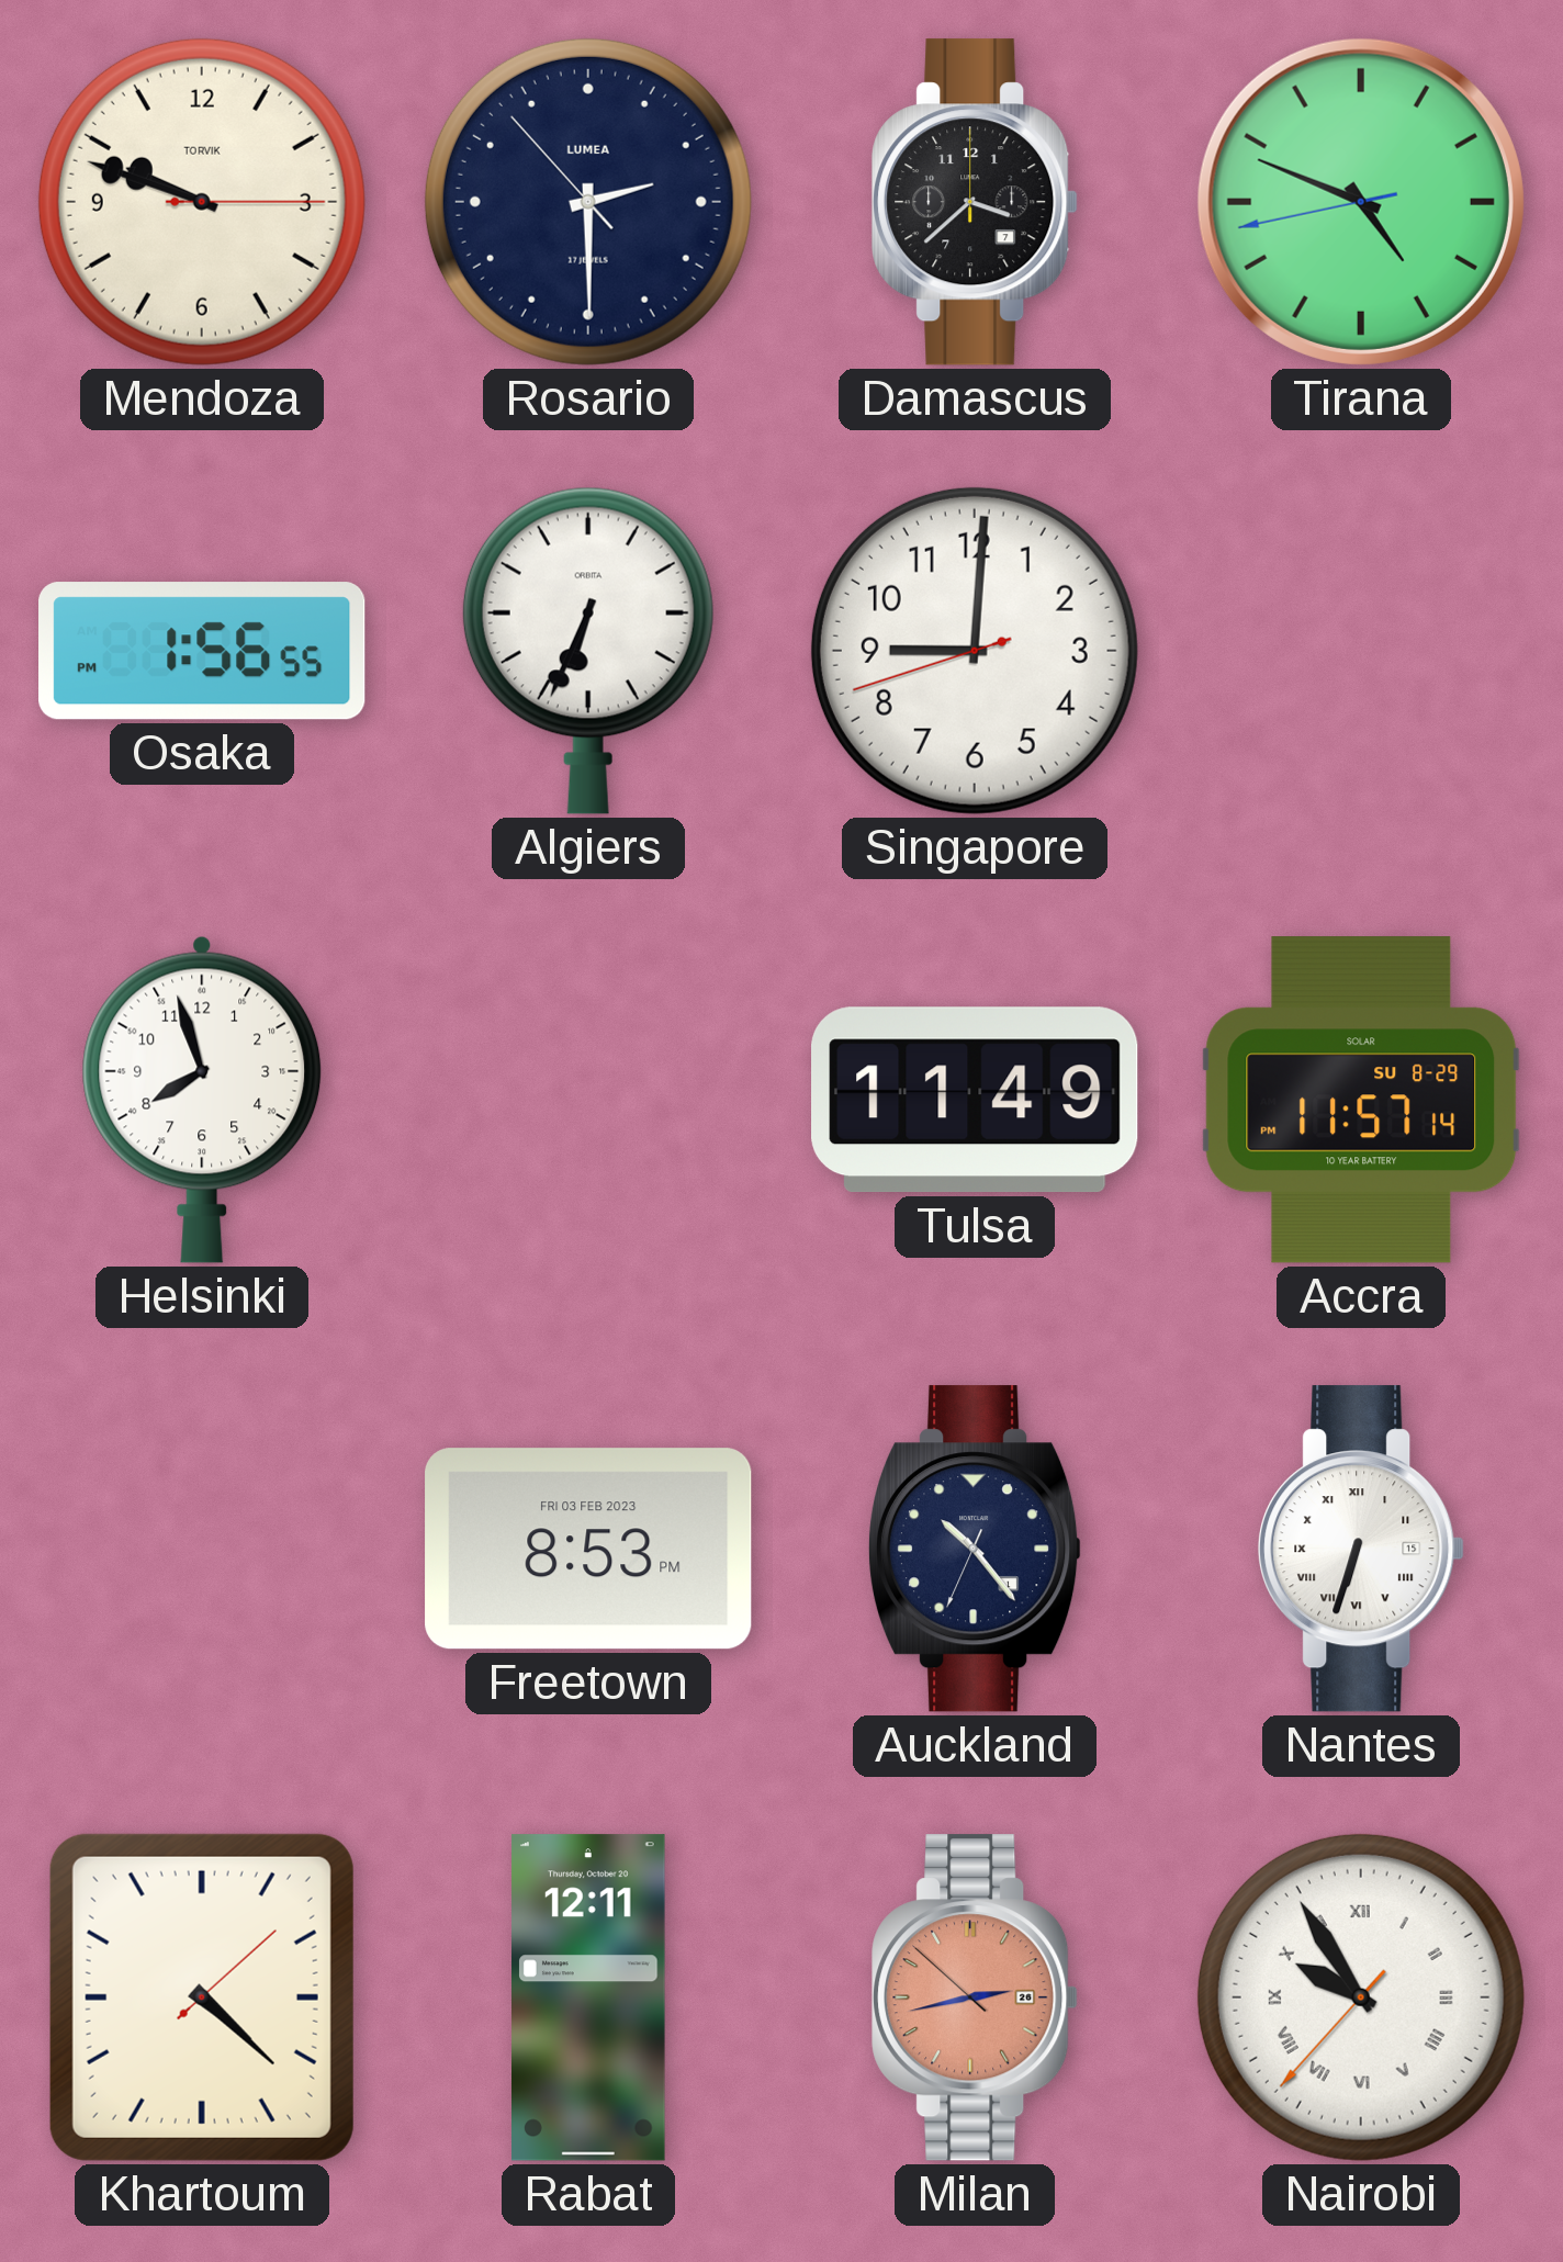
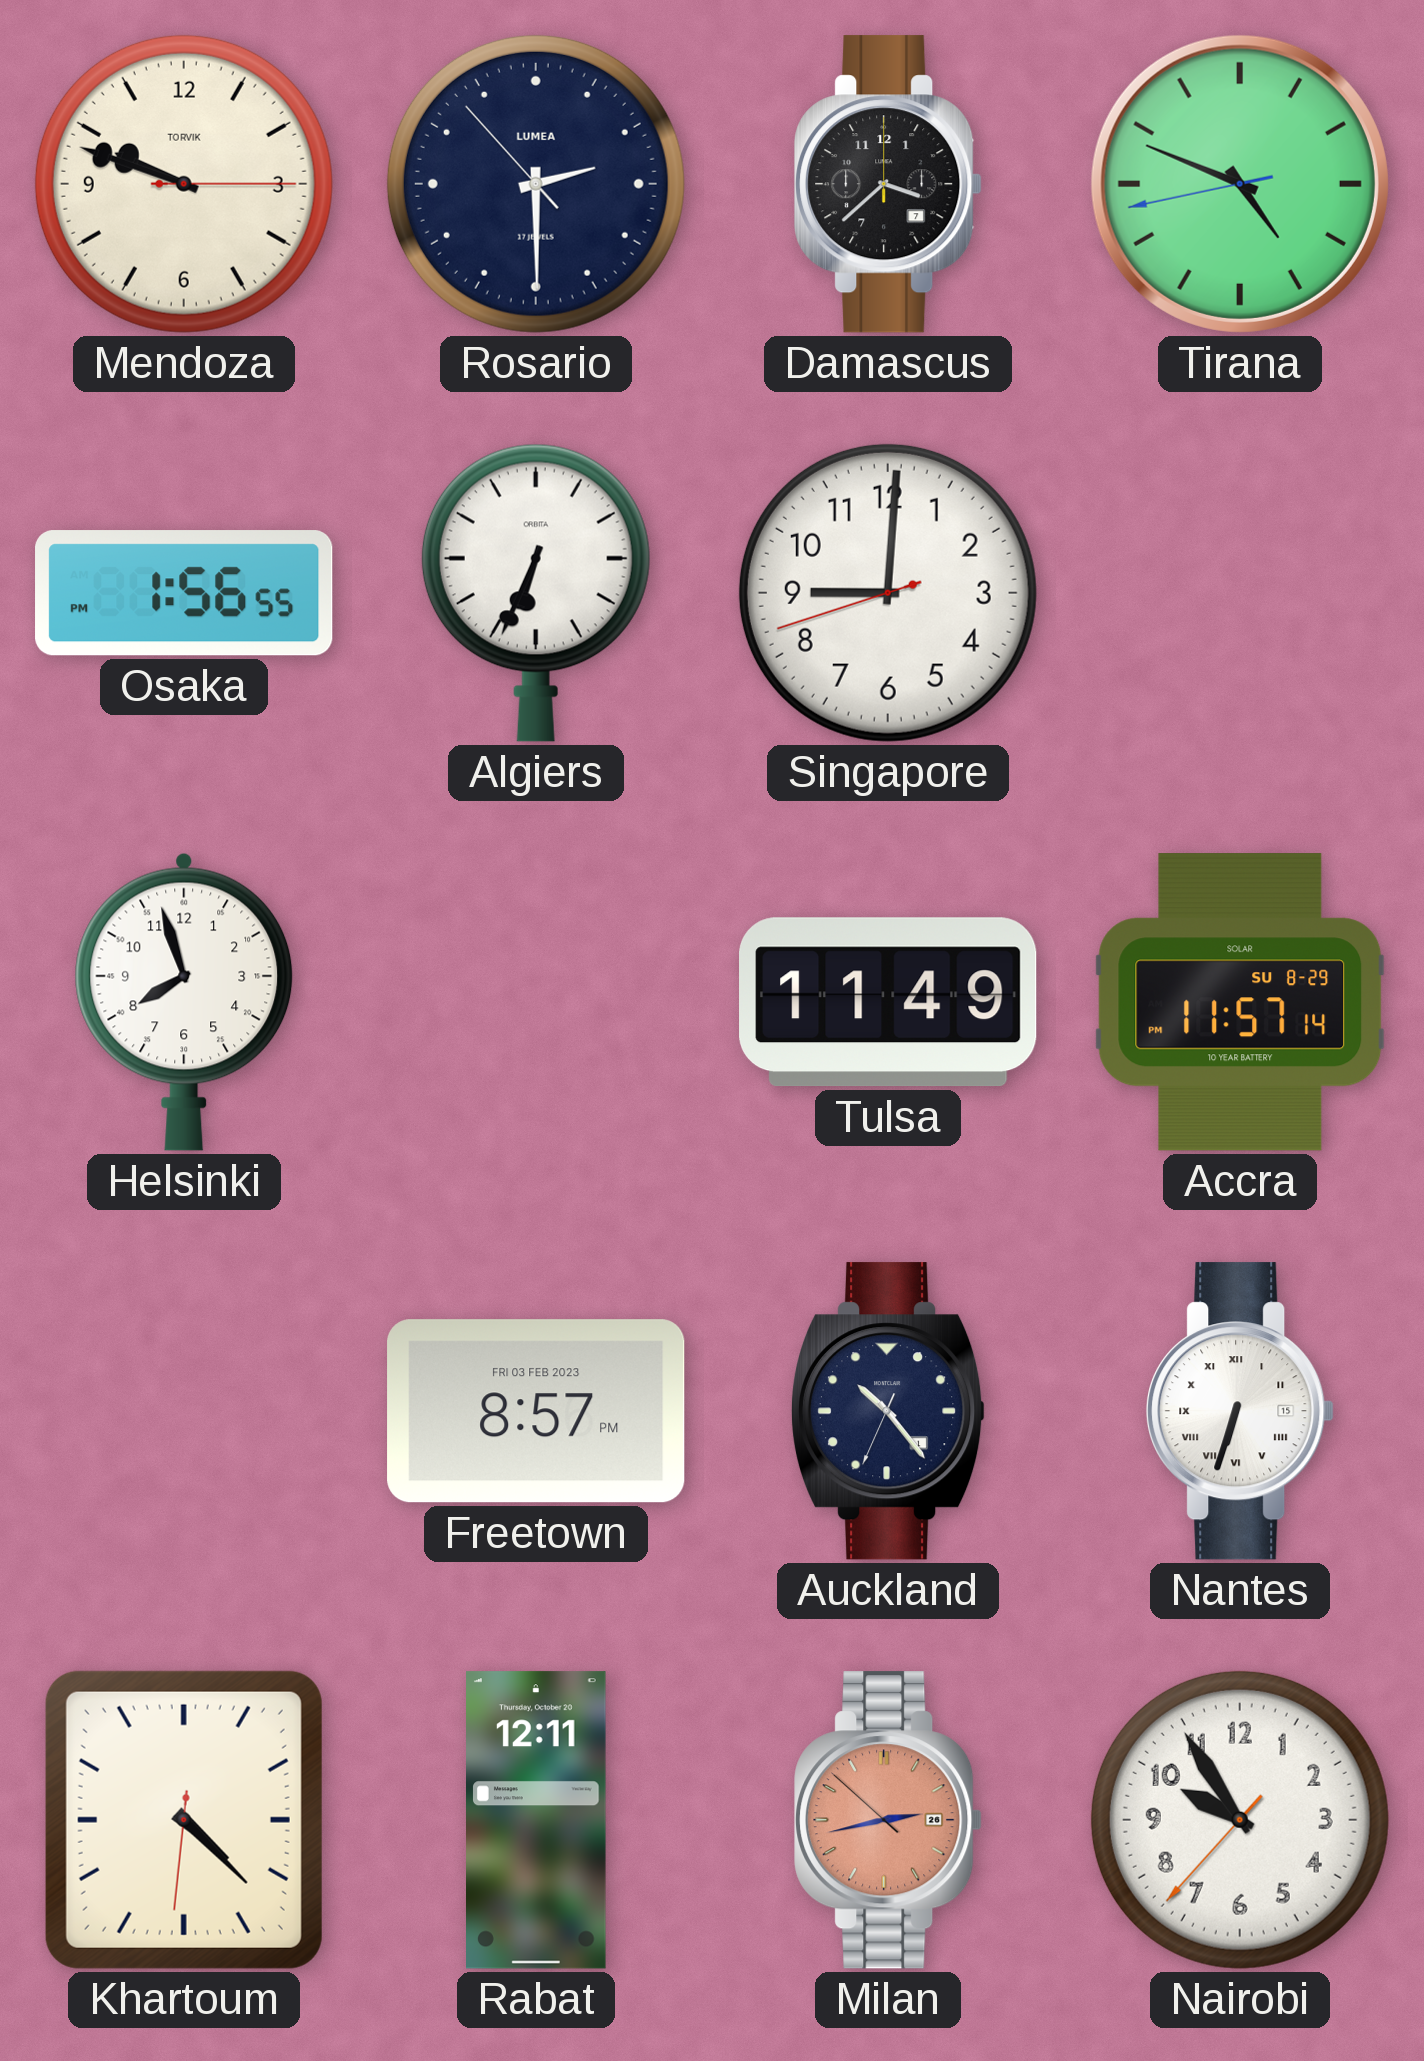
Freetown: 8:53 -> 8:57
Khartoum: 4:22:08 -> 4:22:31
Nairobi numerals: Roman -> Arabic
